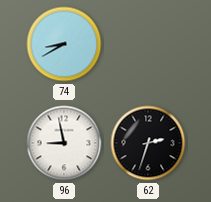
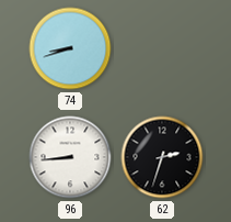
74: 8:40 -> 8:42
96: 8:58 -> 8:44
